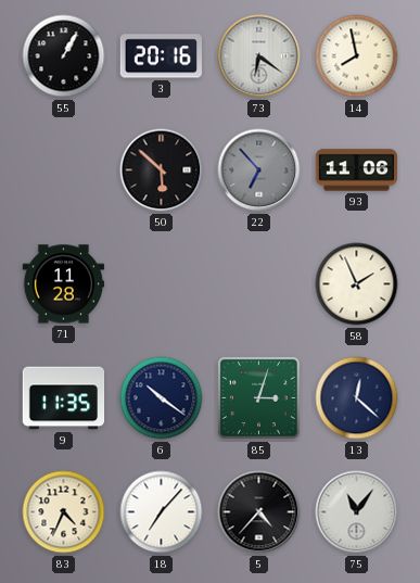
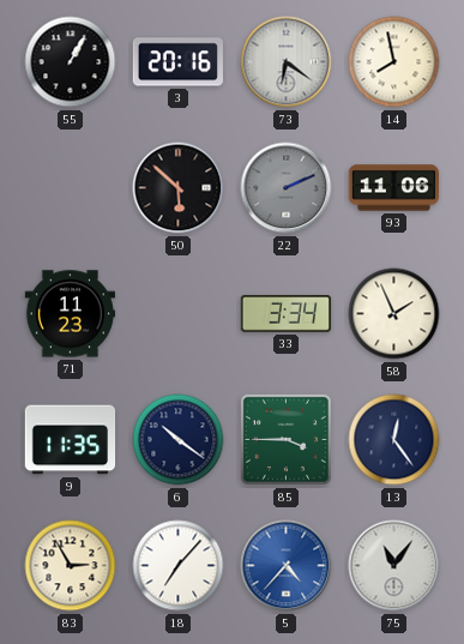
22: 6:53 -> 2:11
71: 11:28 -> 11:23
33: none -> 3:34
85: 3:03 -> 3:45
13: 12:22 -> 12:24
83: 4:34 -> 2:55
5 dial: black -> blue
